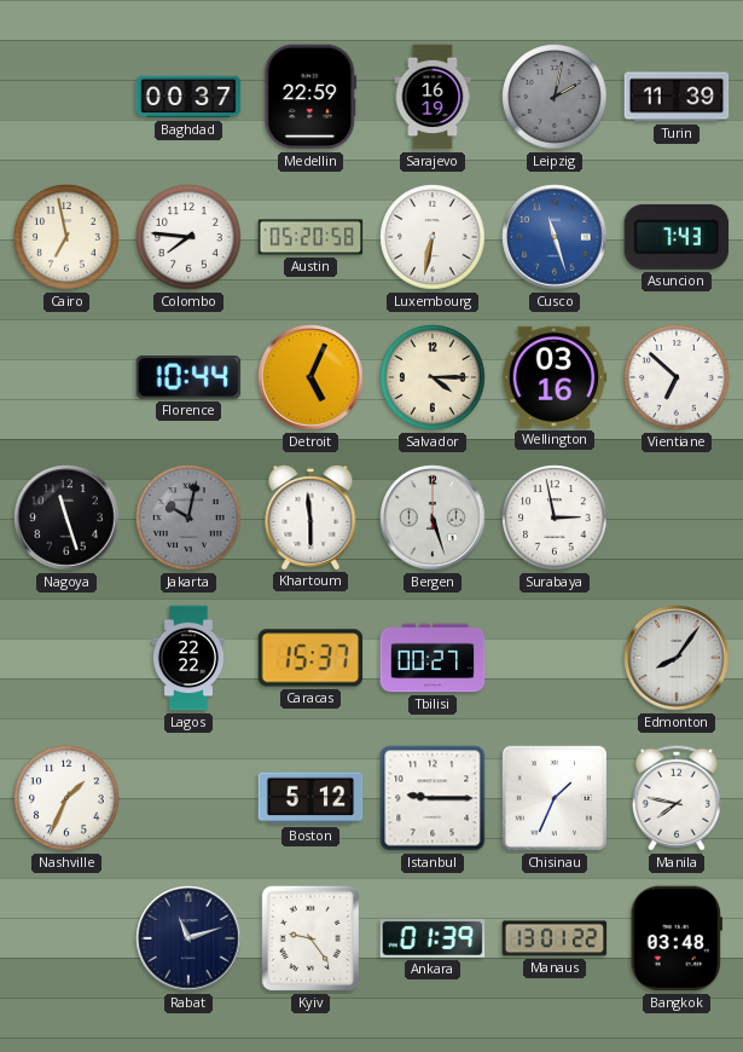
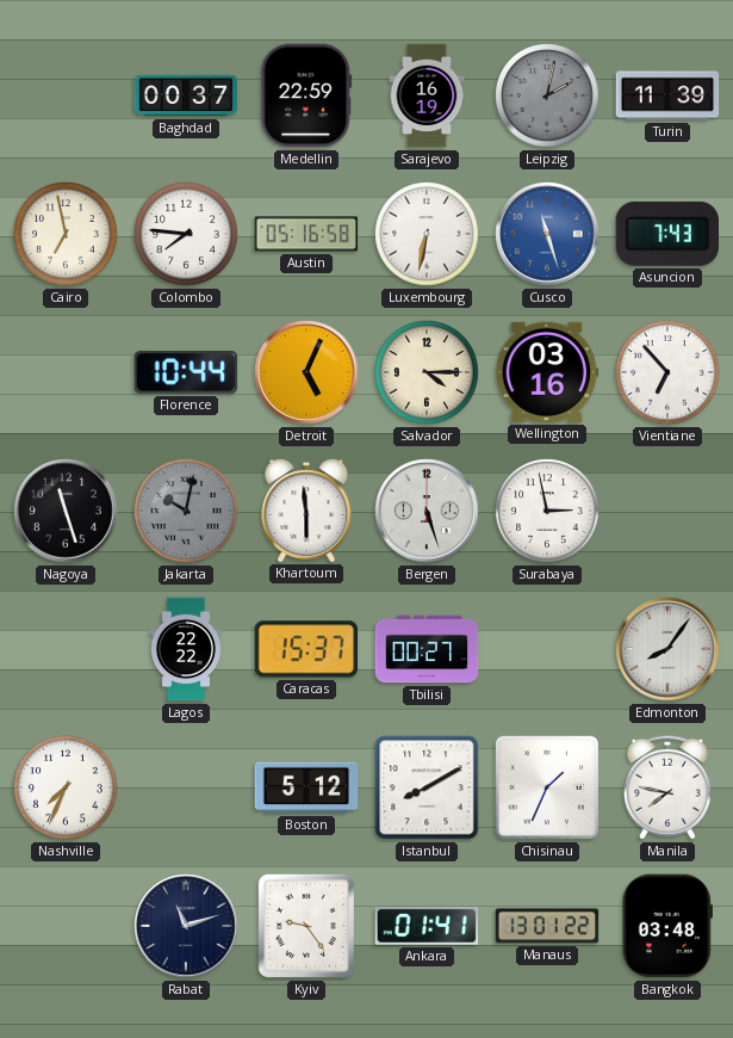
Austin: 05:20 -> 05:16
Vientiane: 6:52 -> 6:53
Nashville: 1:34 -> 7:34
Istanbul: 9:15 -> 8:10
Ankara: 01:39 -> 01:41
